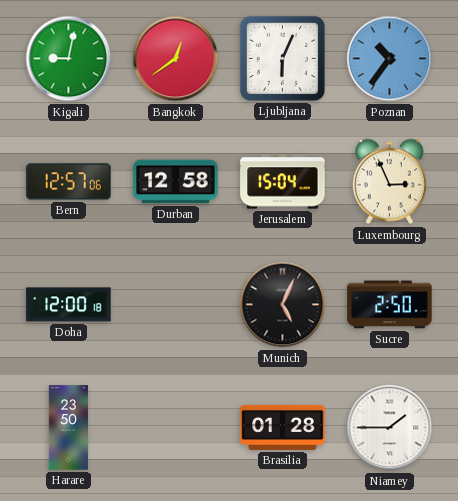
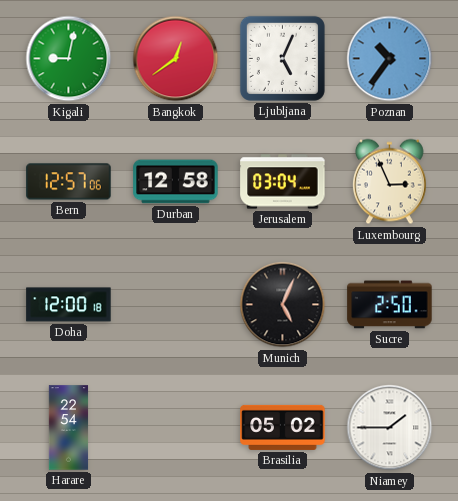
Ljubljana: 6:04 -> 5:04
Jerusalem: 15:04 -> 03:04
Harare: 23:50 -> 22:54
Brasilia: 01:28 -> 05:02
